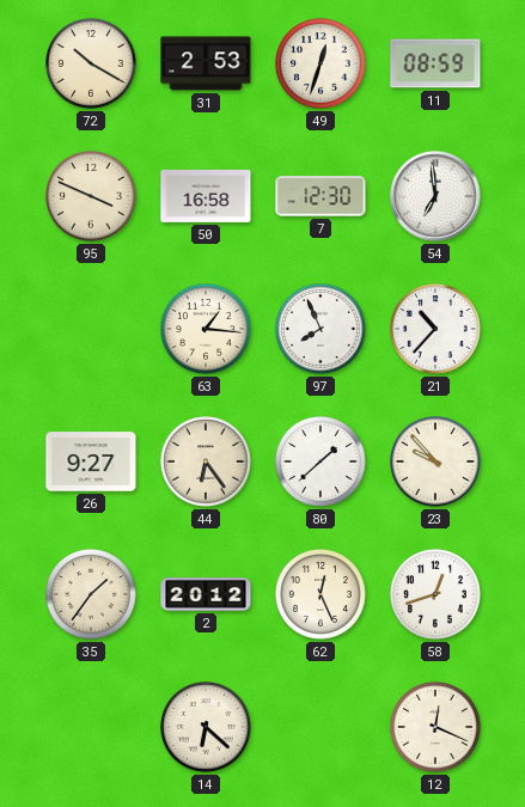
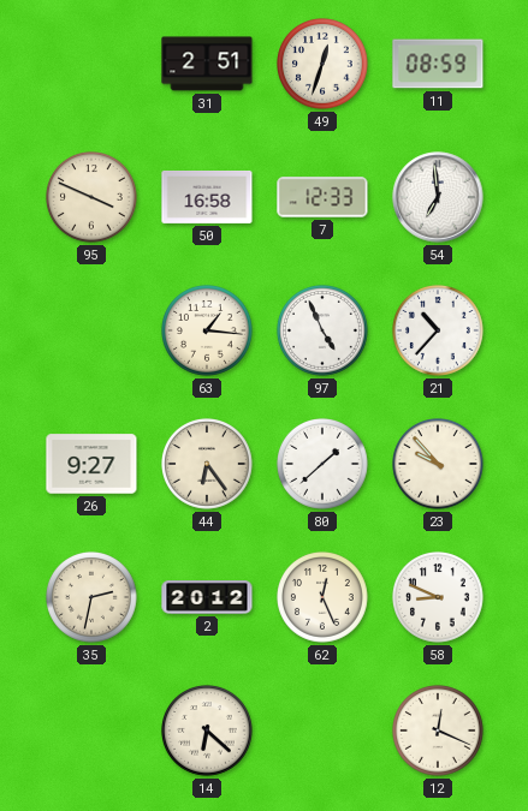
72: 10:20 -> none
31: 2:53 -> 2:51
7: 12:30 -> 12:33
97: 7:56 -> 4:56
35: 1:36 -> 2:32
58: 12:42 -> 8:49
